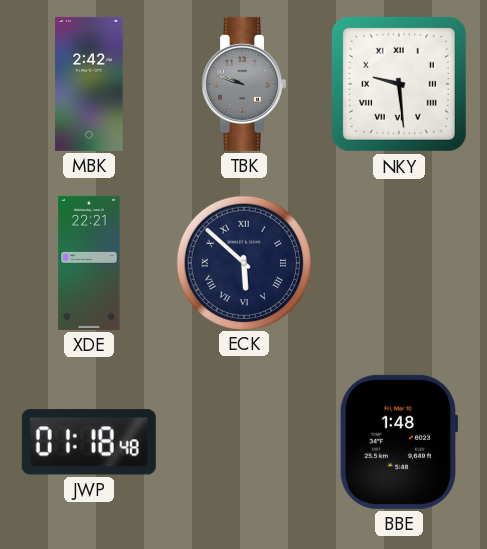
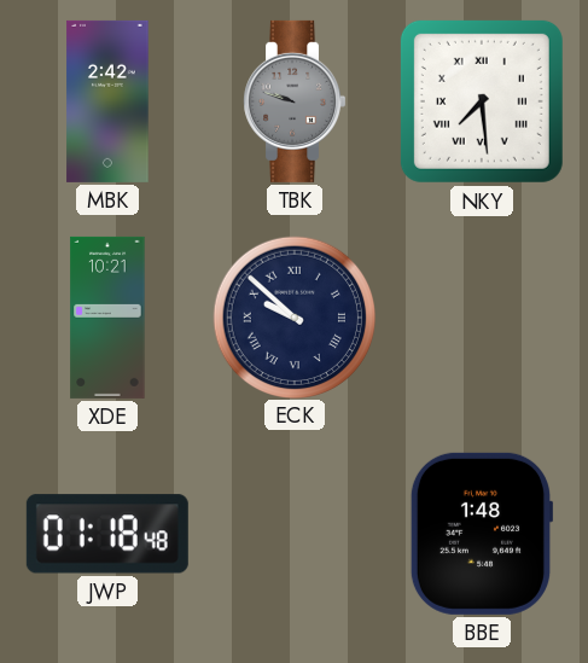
NKY: 9:29 -> 7:29
XDE: 22:21 -> 10:21
ECK: 5:52 -> 9:52
